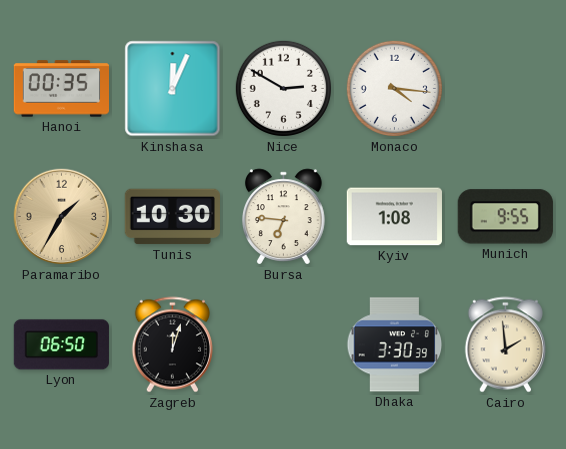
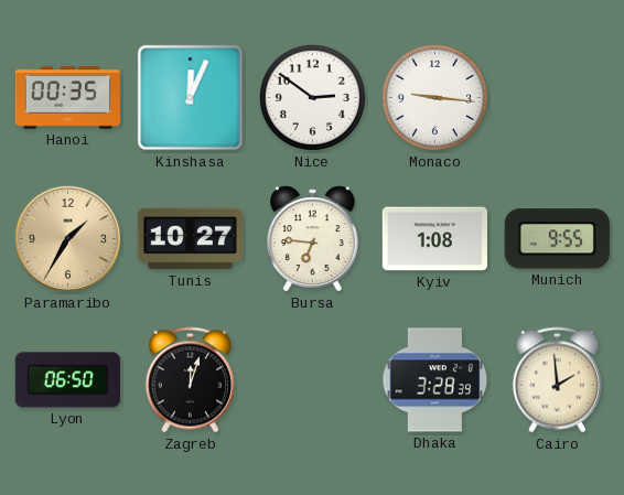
Nice: 2:50 -> 2:51
Monaco: 4:16 -> 9:16
Tunis: 10:30 -> 10:27
Dhaka: 3:30 -> 3:28
